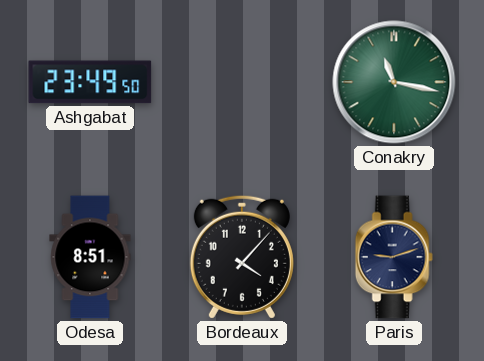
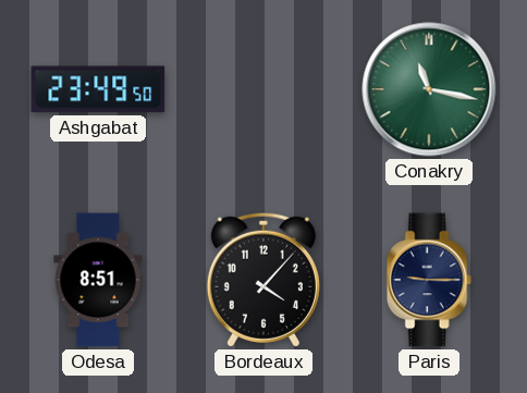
Paris: 9:12 -> 9:15
